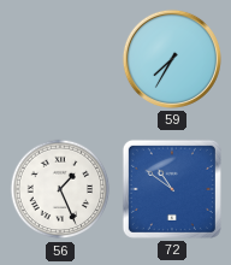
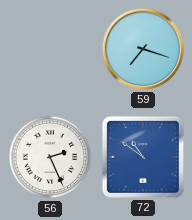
59: 7:35 -> 7:18
56: 1:26 -> 2:26
